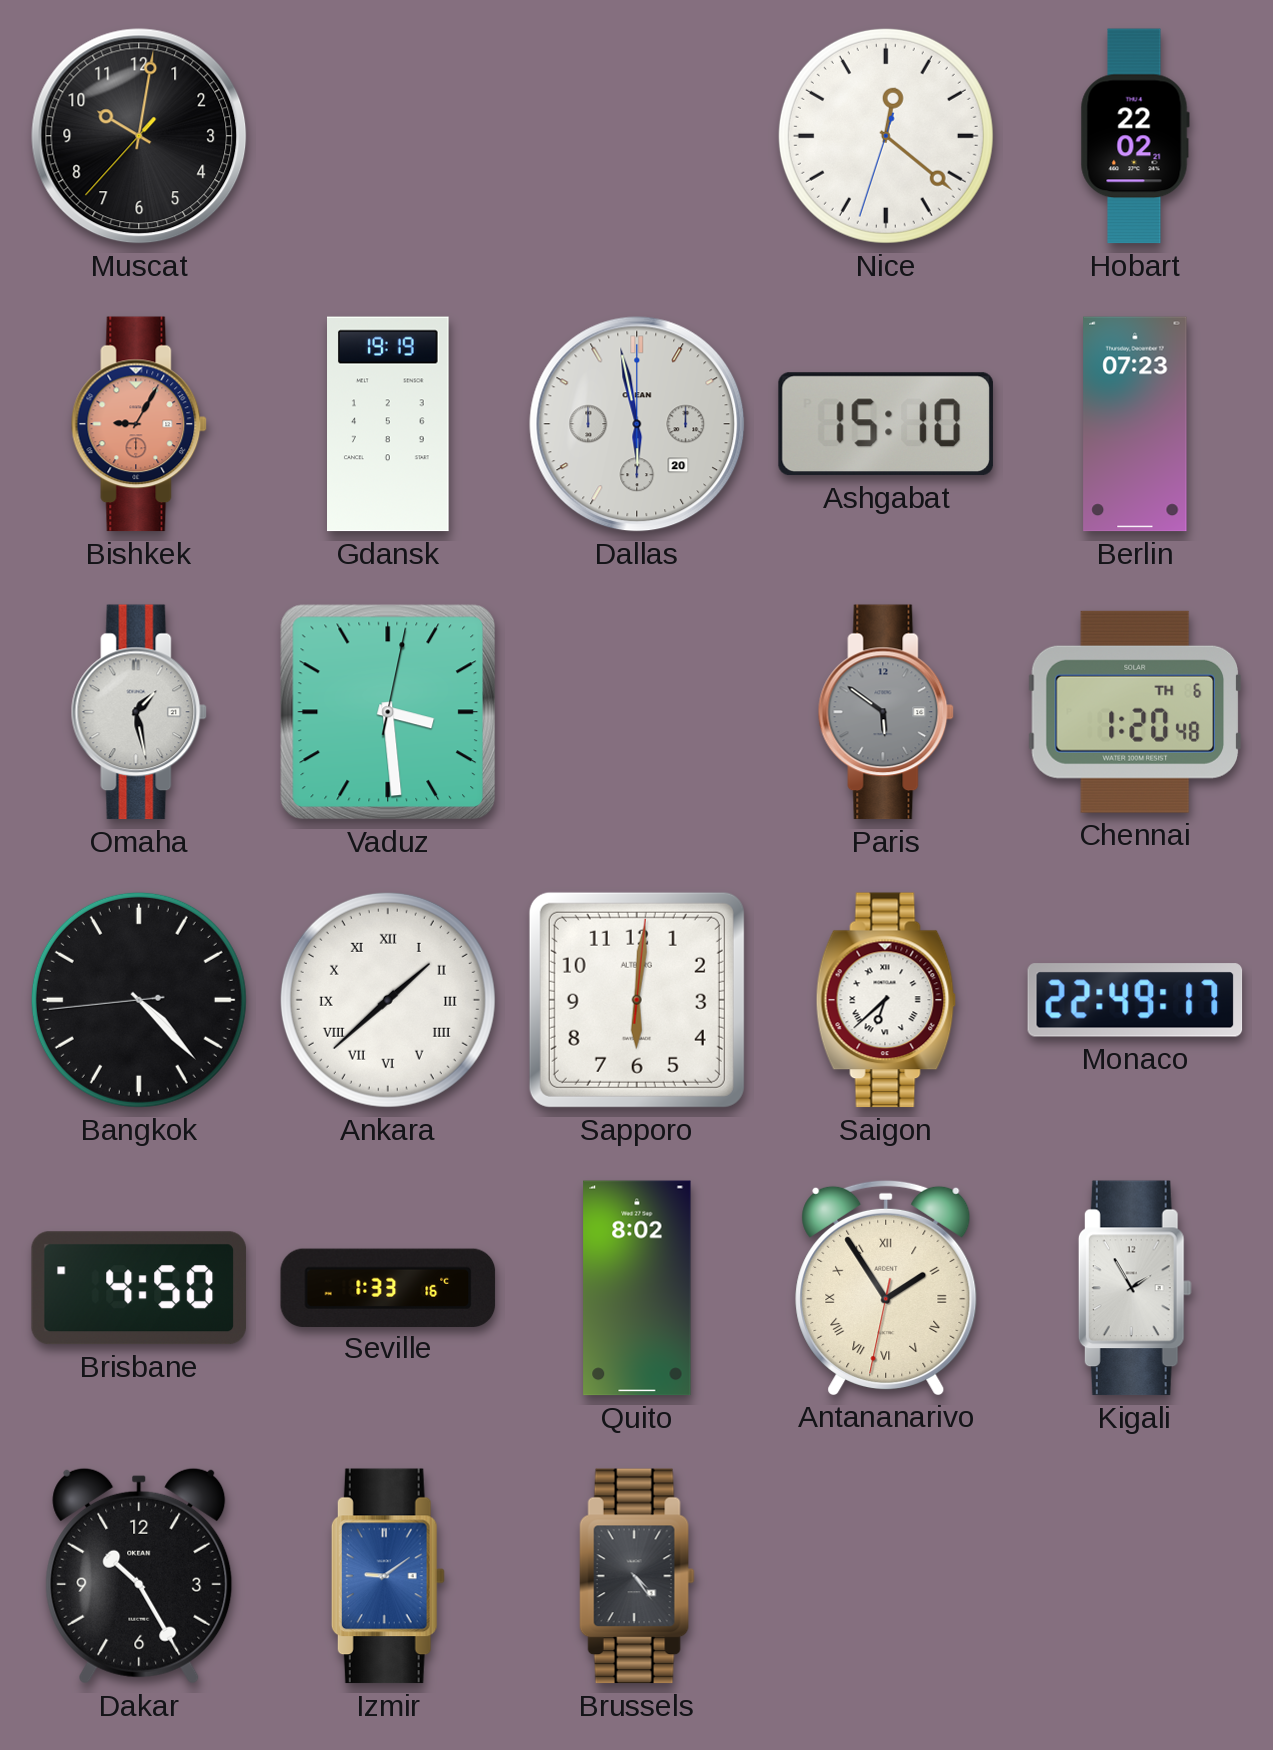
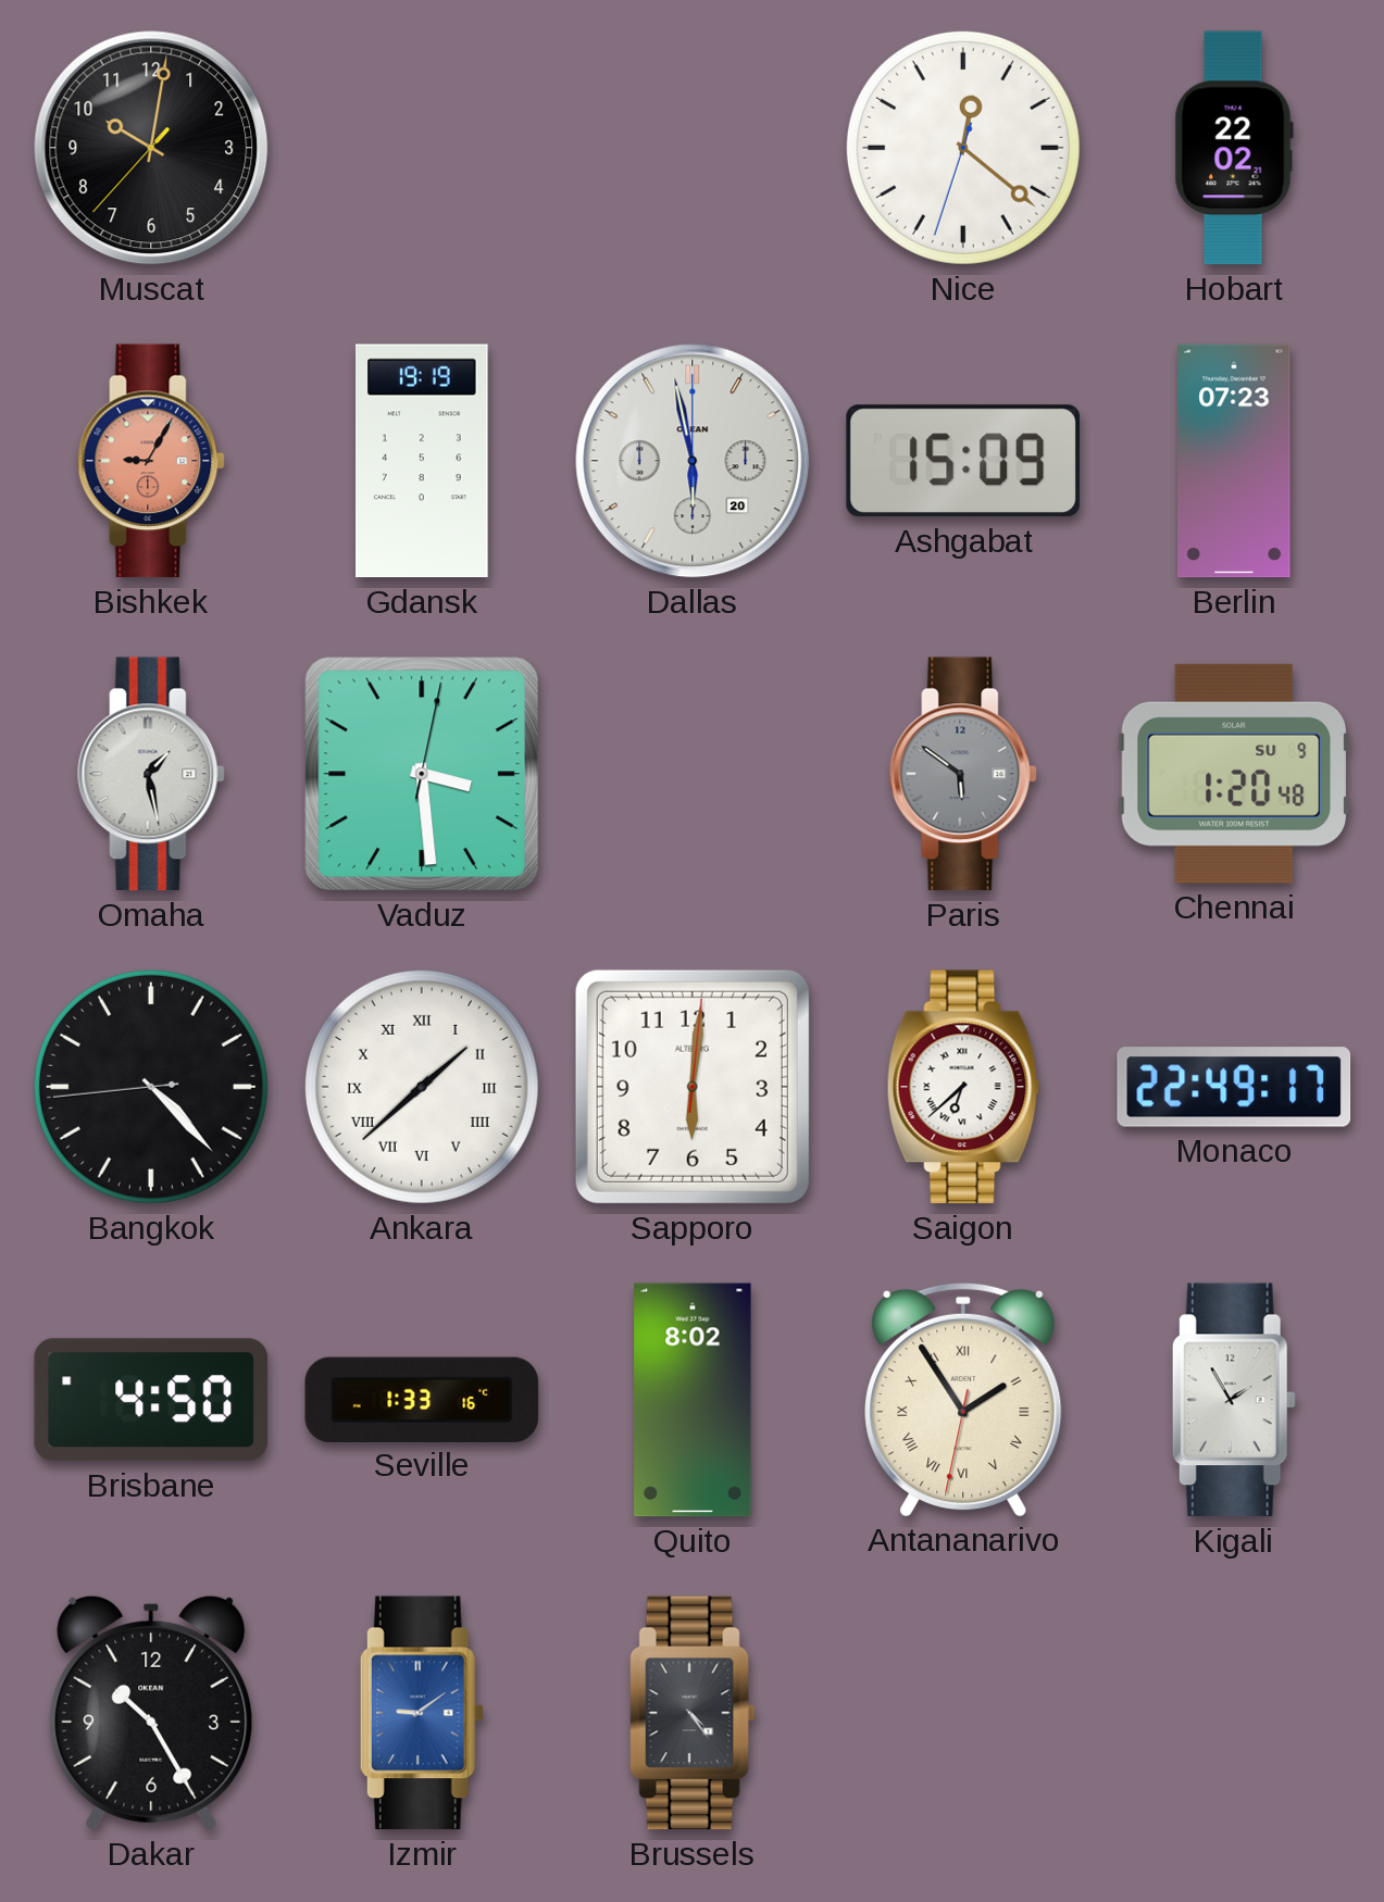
Ashgabat: 15:10 -> 15:09
Chennai date: TH 6 -> SU 9
